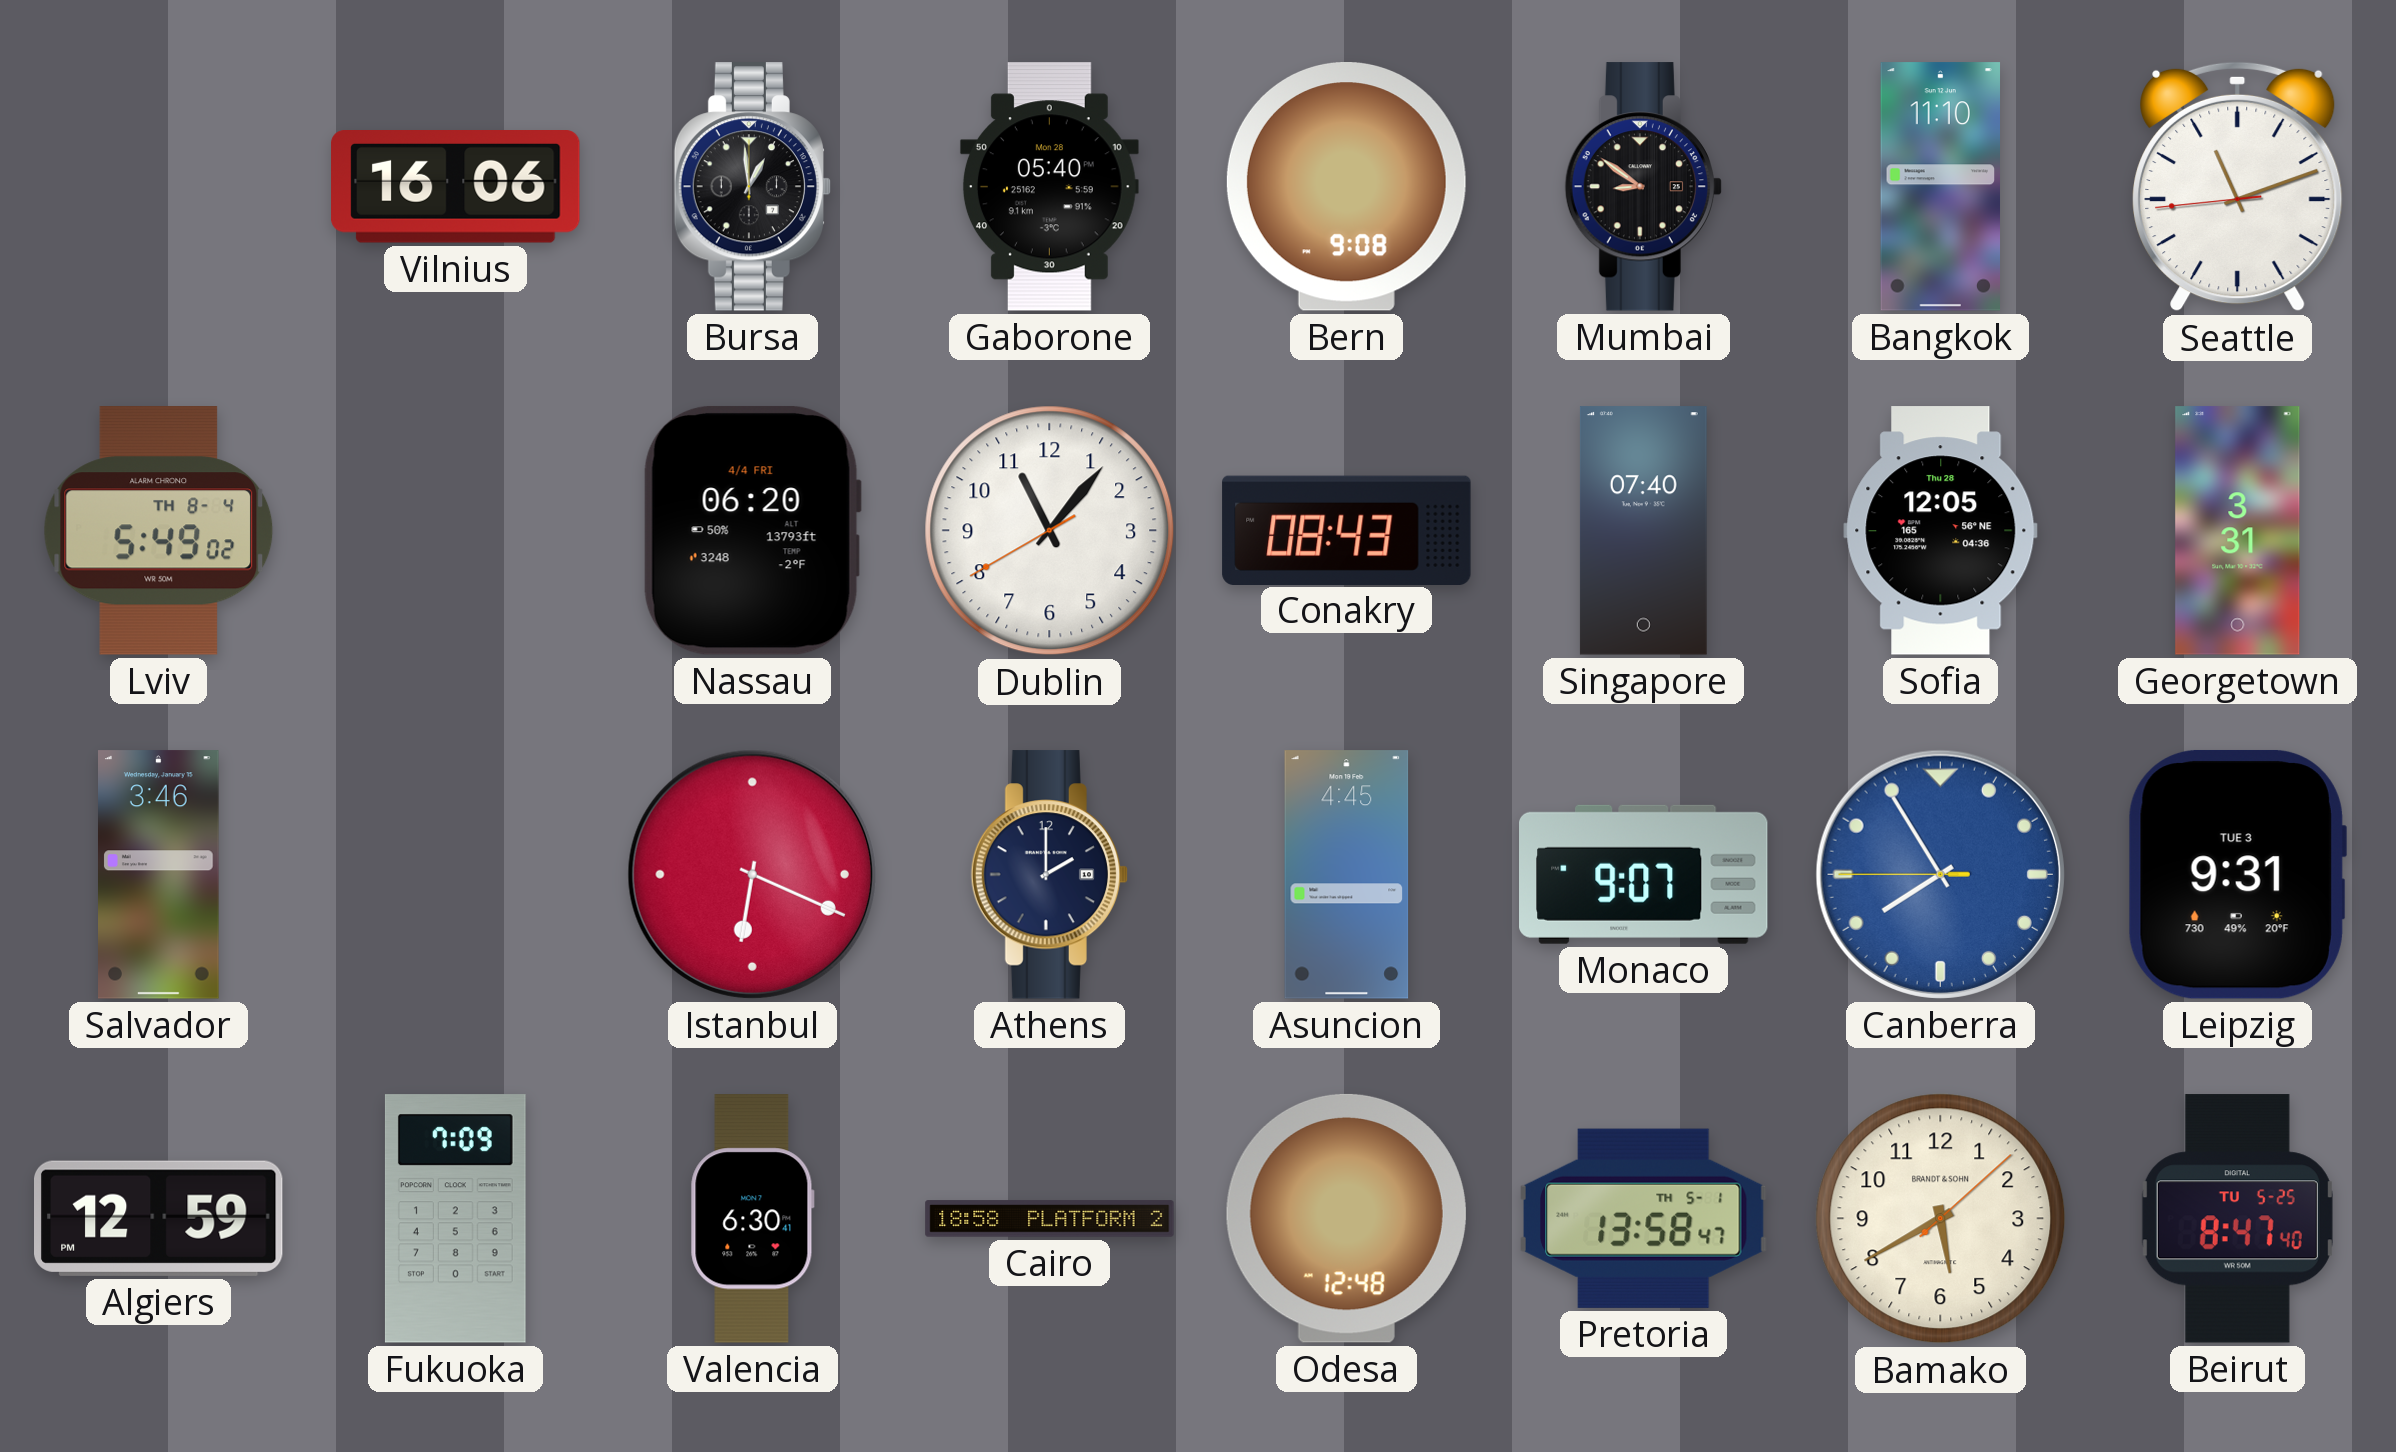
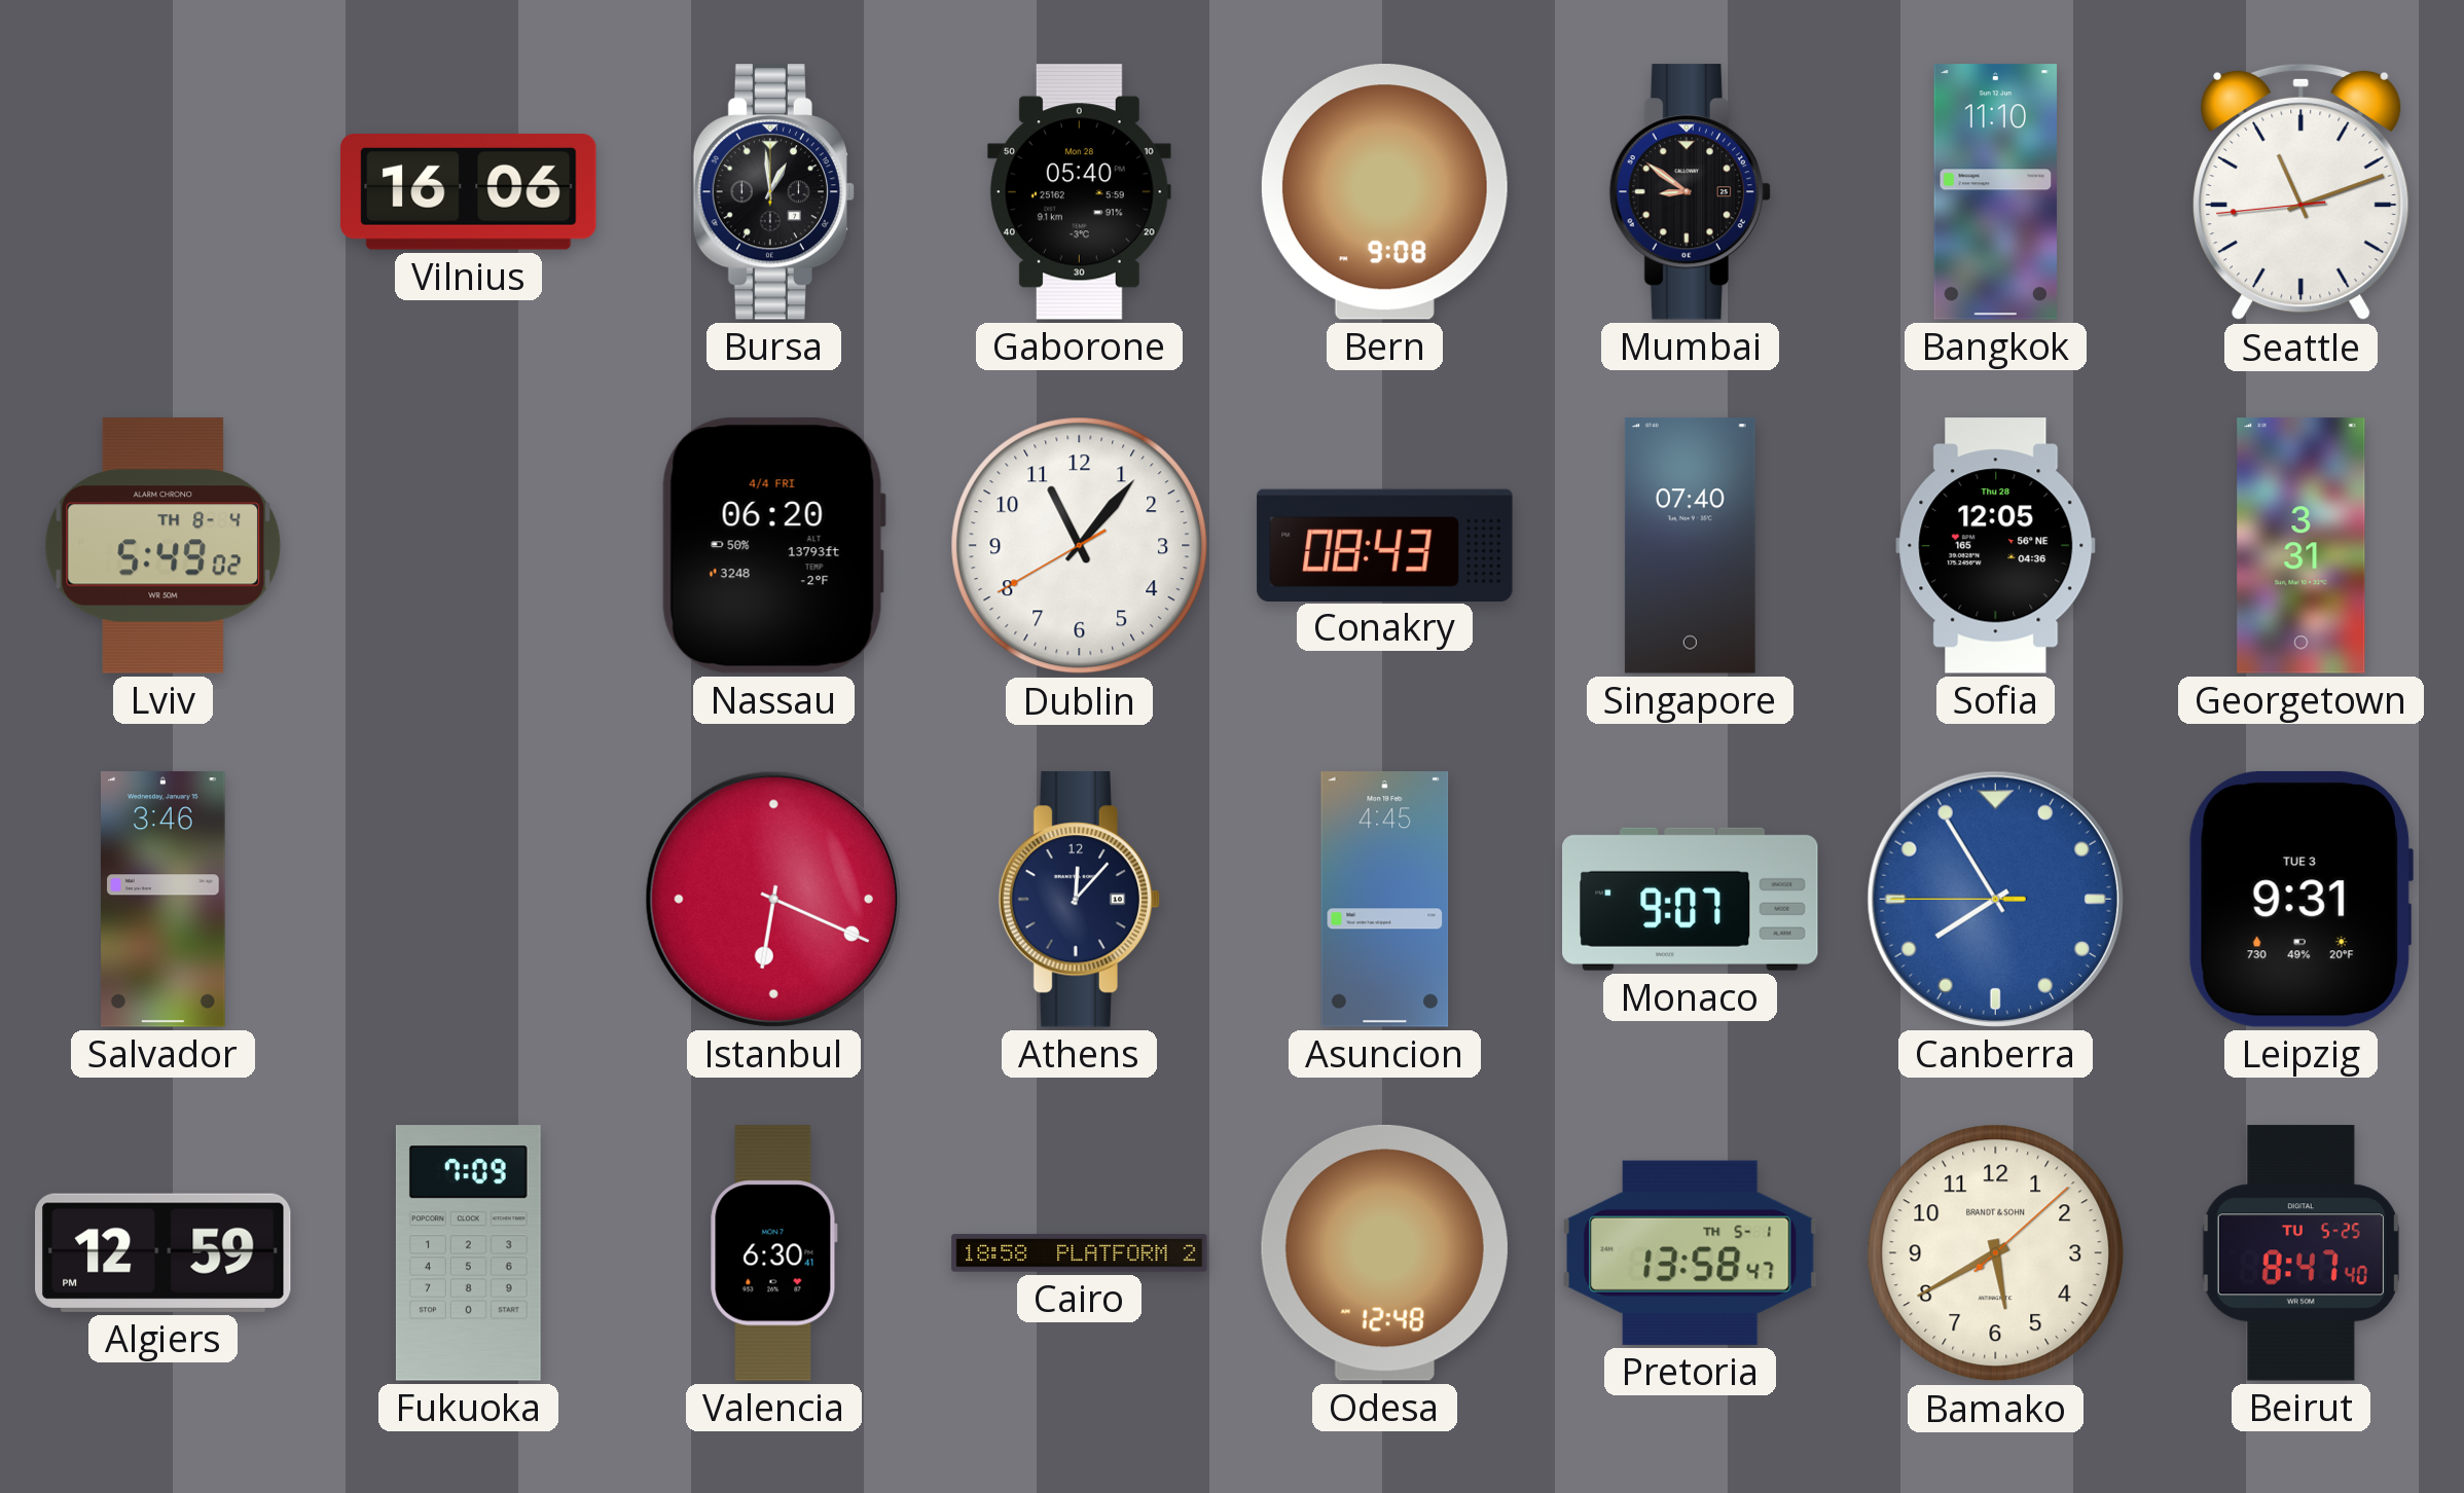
Athens: 2:00 -> 12:07
